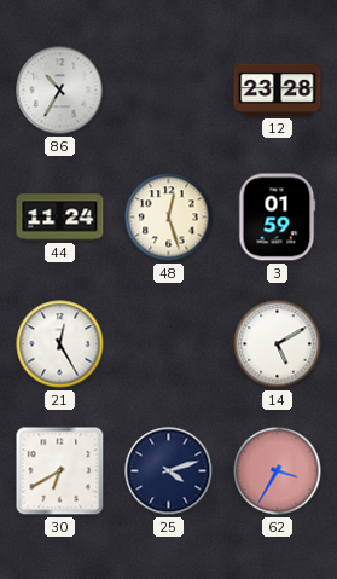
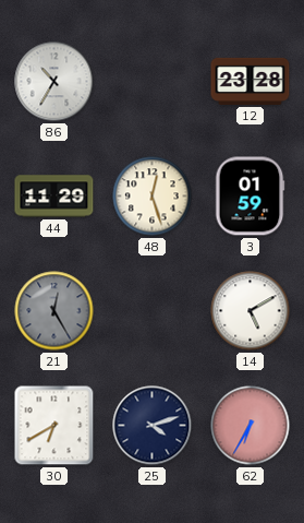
44: 11:24 -> 11:29
21 dial: white -> grey
62: 3:35 -> 6:35
